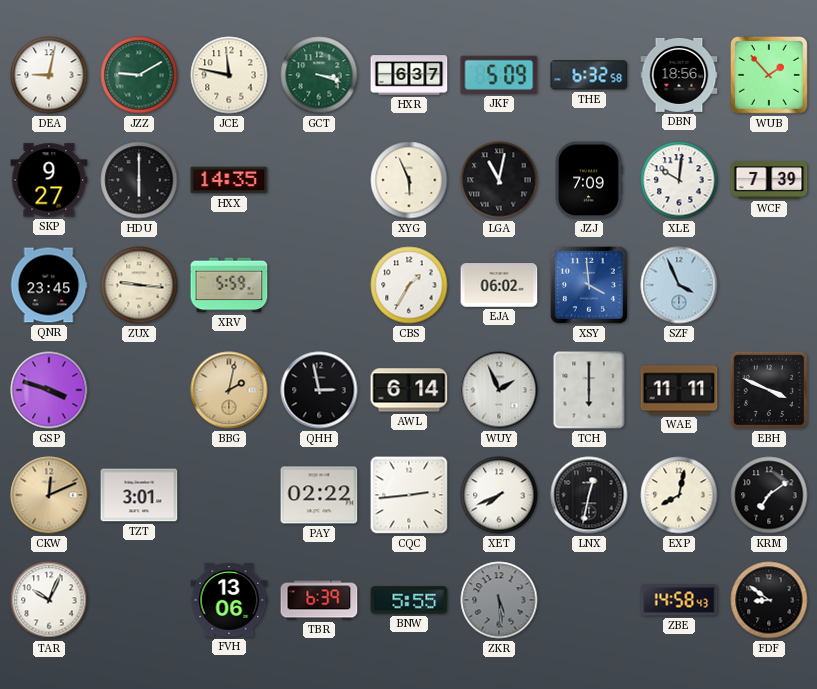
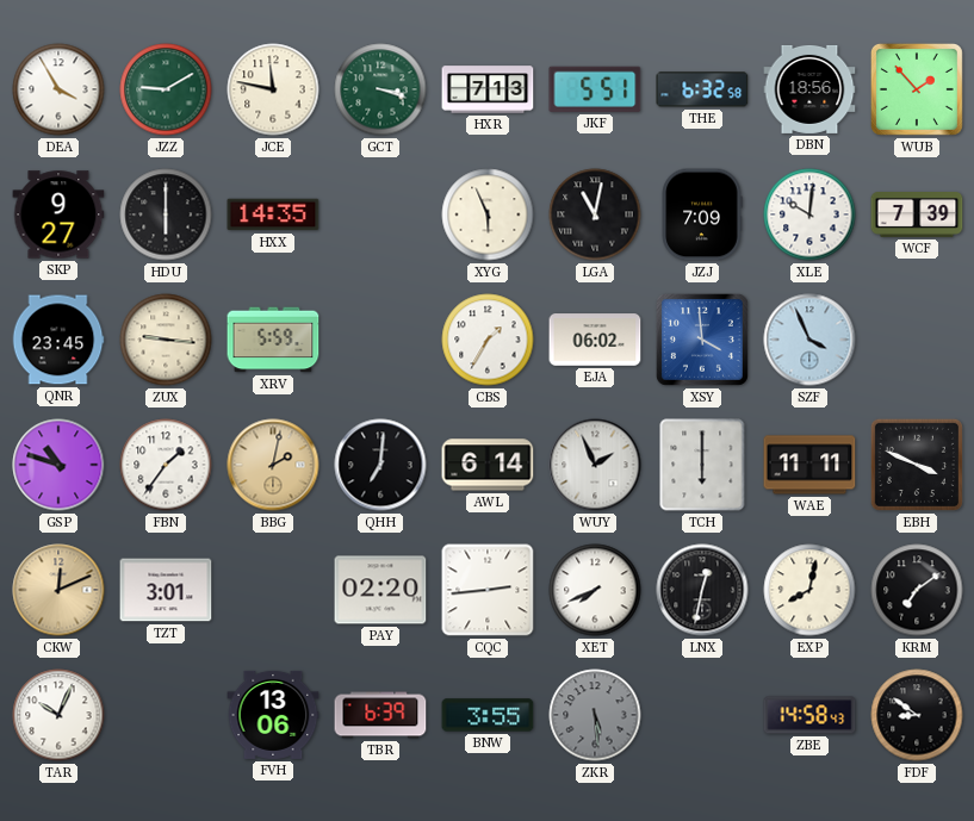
DEA: 9:02 -> 3:55
HXR: 6:37 -> 7:13
JKF: 5:09 -> 5:51
GSP: 3:48 -> 10:48
FBN: none -> 1:36
QHH: 2:58 -> 7:01
PAY: 02:22 -> 02:20
BNW: 5:55 -> 3:55
